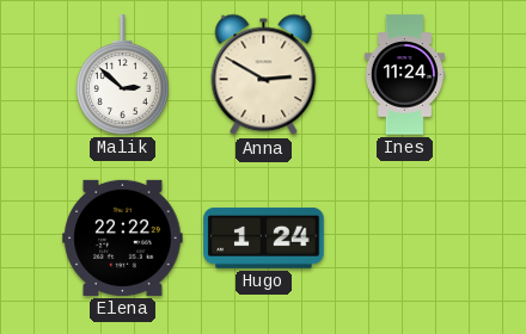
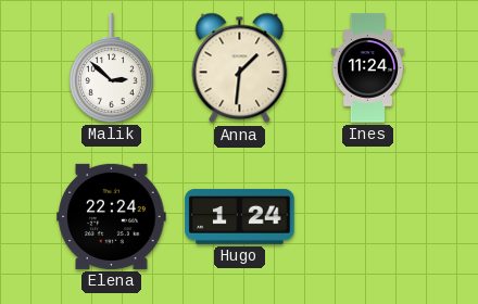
Anna: 2:50 -> 1:31
Elena: 22:22 -> 22:24
